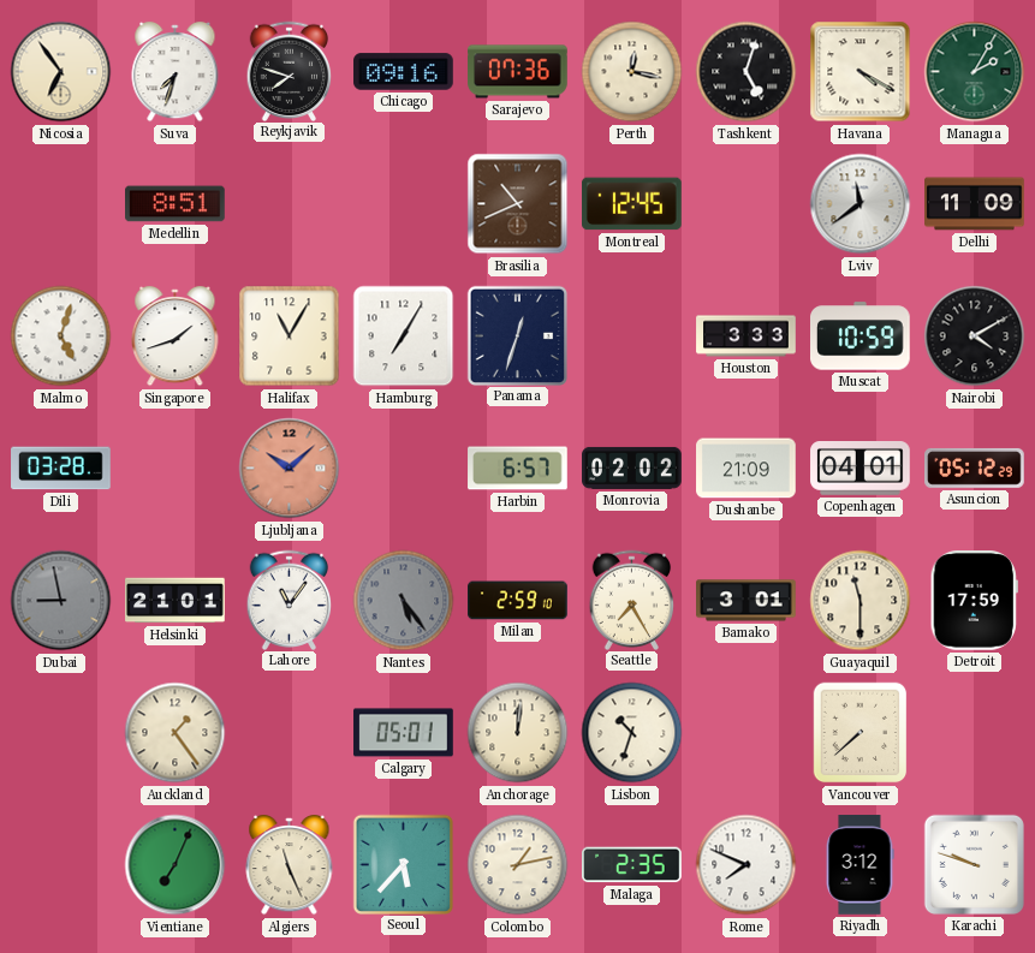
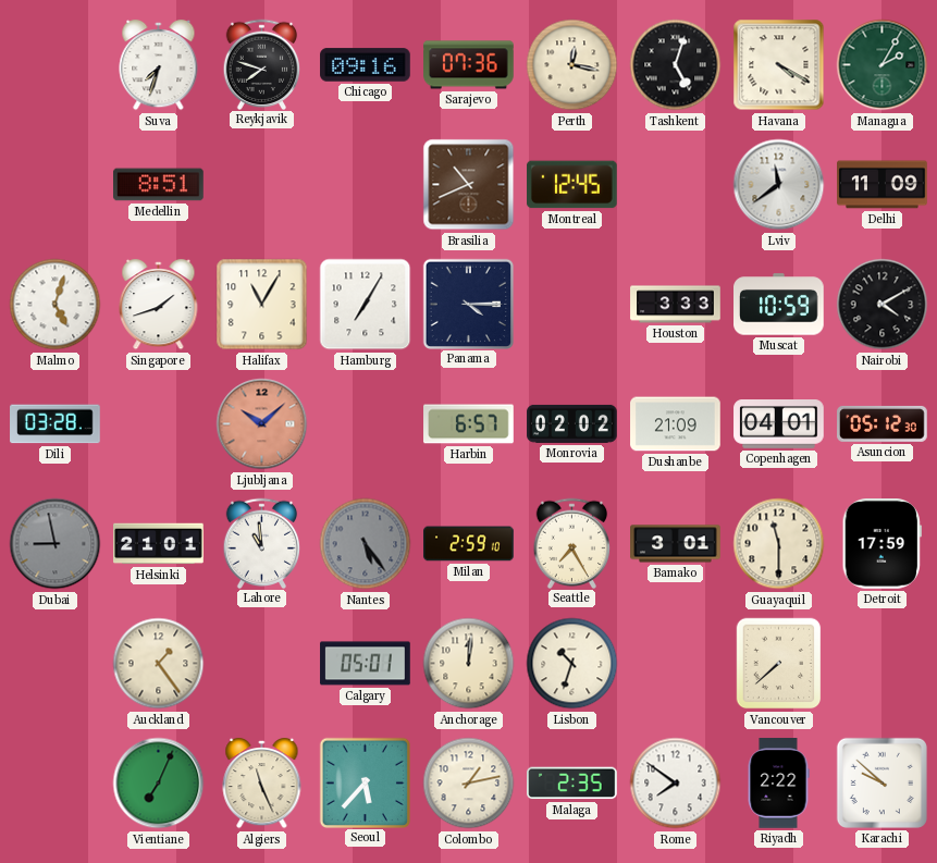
Nicosia: 6:54 -> none
Panama: 12:33 -> 4:15
Asuncion: 05:12:29 -> 05:12:30
Lahore: 11:06 -> 10:59
Rome: 7:49 -> 7:51
Riyadh: 3:12 -> 2:22
Karachi: 9:48 -> 9:52
